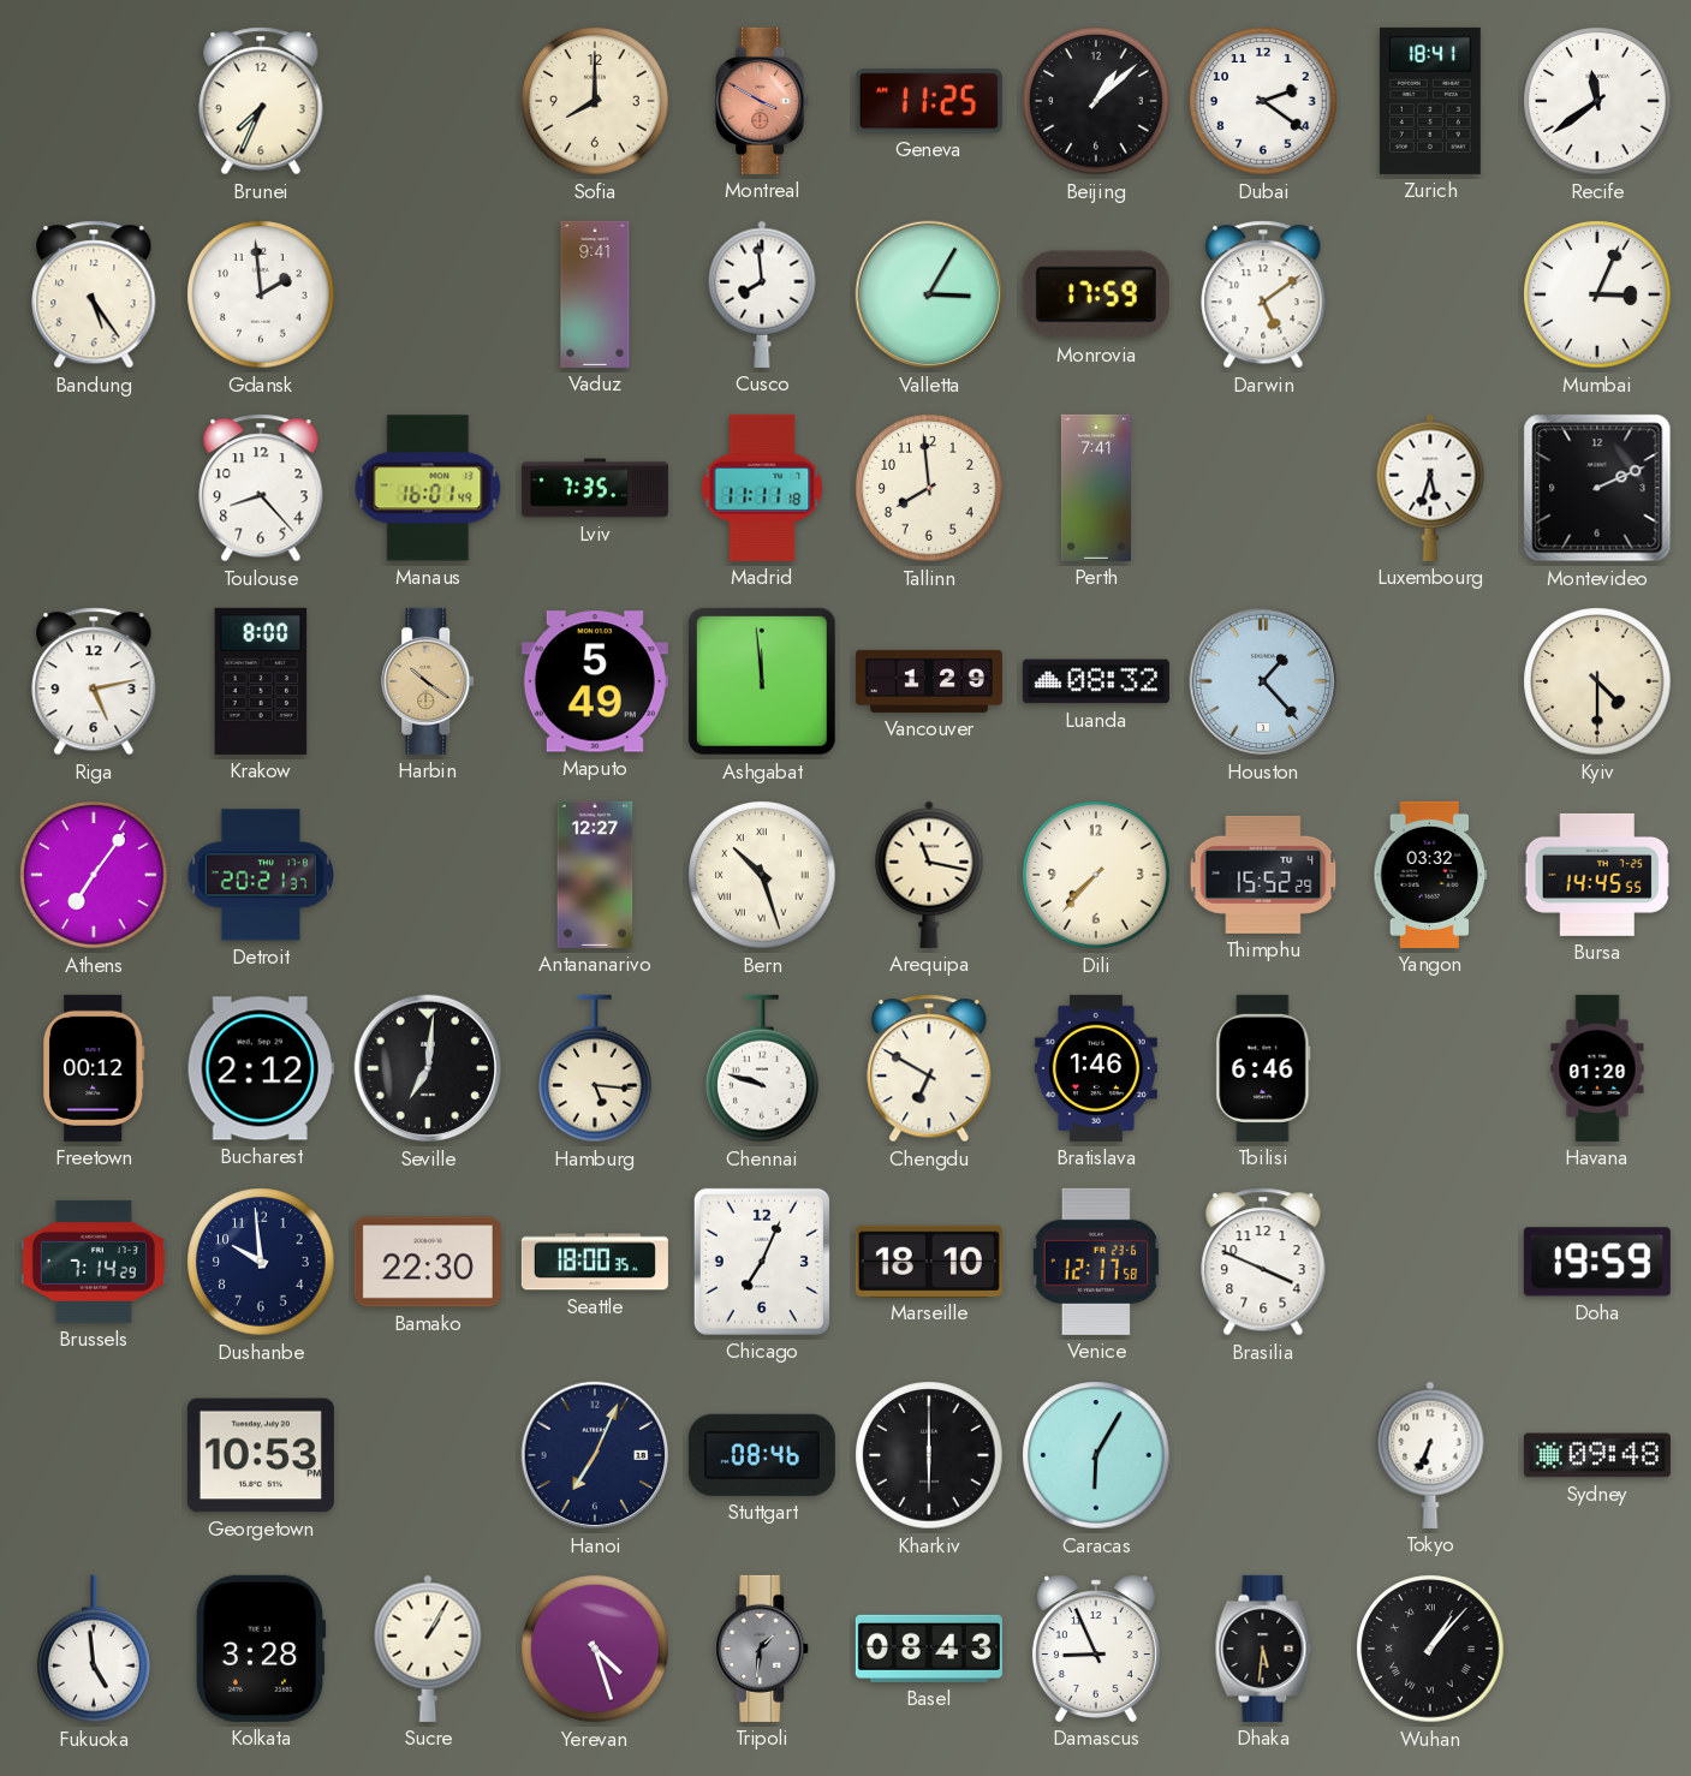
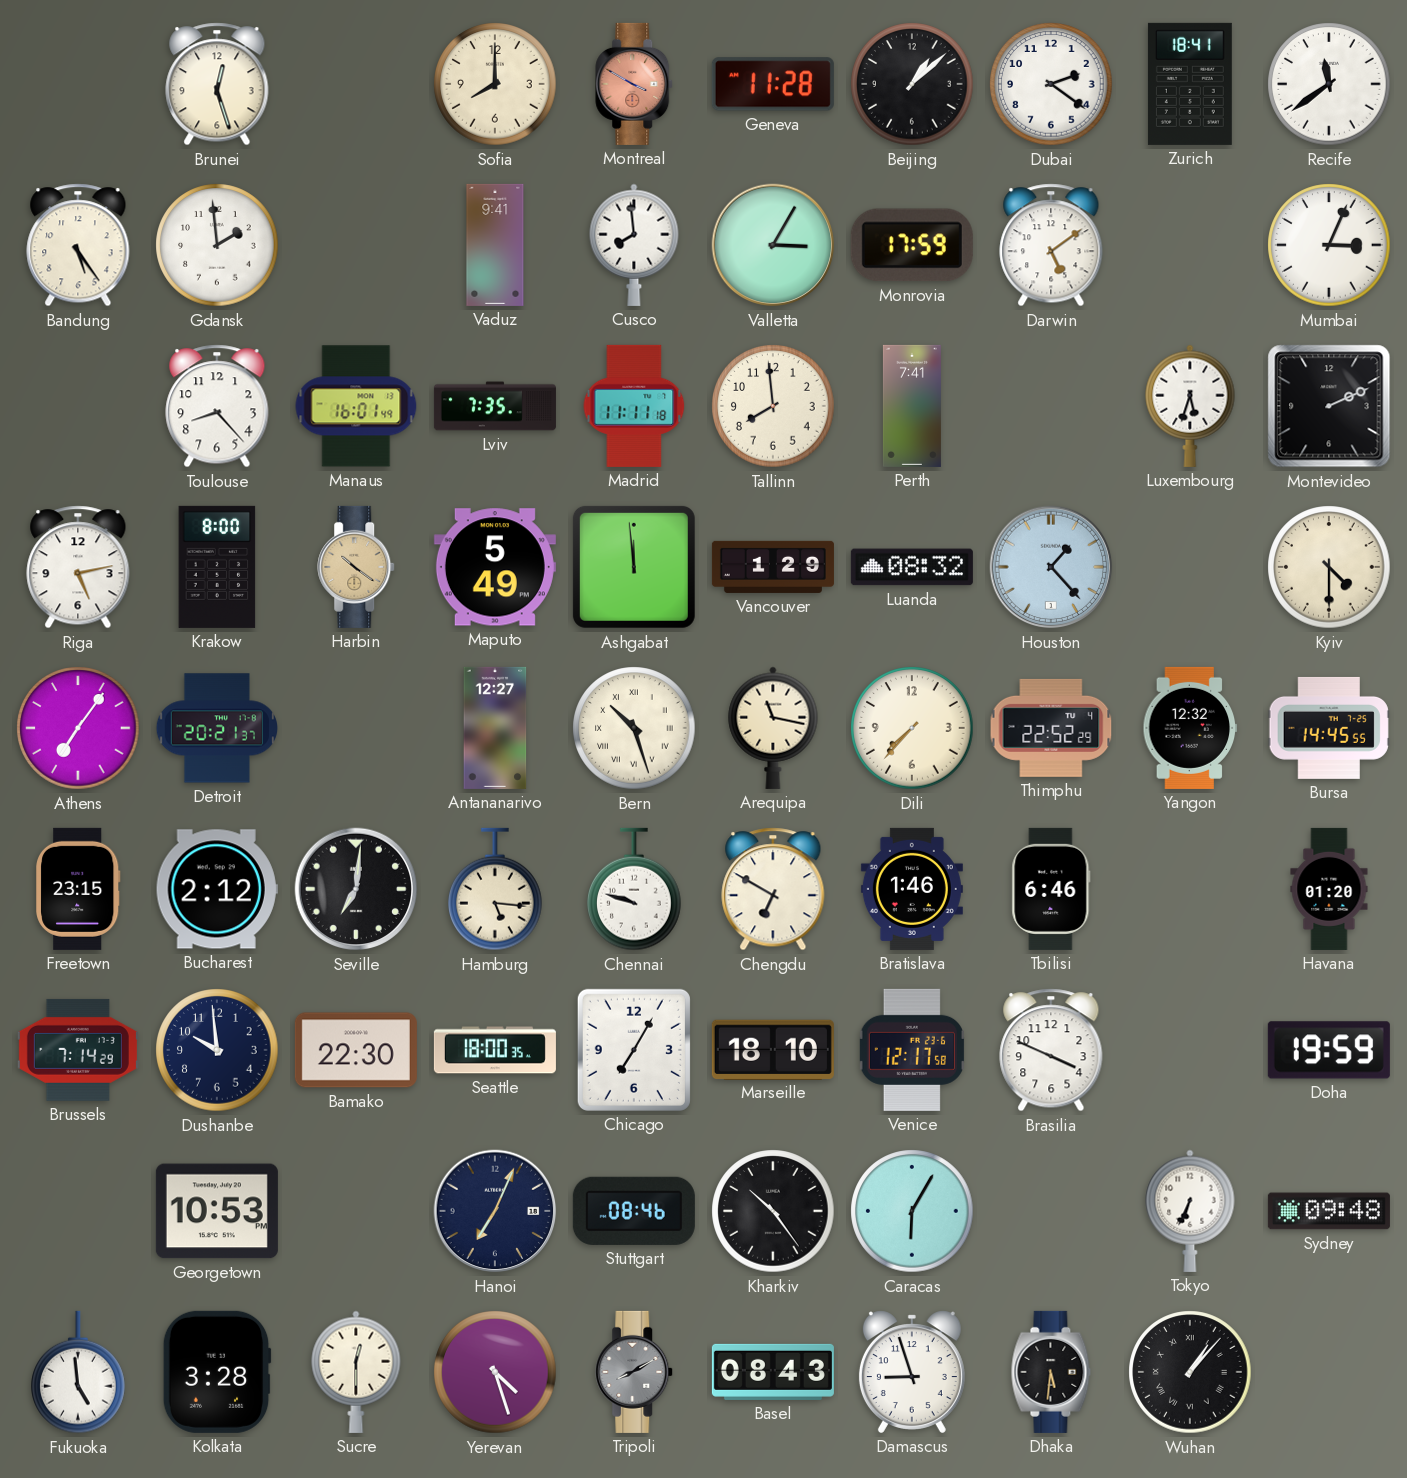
Brunei: 7:34 -> 12:27
Geneva: 11:25 -> 11:28
Thimphu: 15:52 -> 22:52
Yangon: 03:32 -> 12:32
Freetown: 00:12 -> 23:15
Chicago: 7:04 -> 7:05
Kharkiv: 6:00 -> 10:24
Sucre: 1:05 -> 12:30
Tripoli: 1:31 -> 8:10
Damascus: 8:56 -> 8:57
